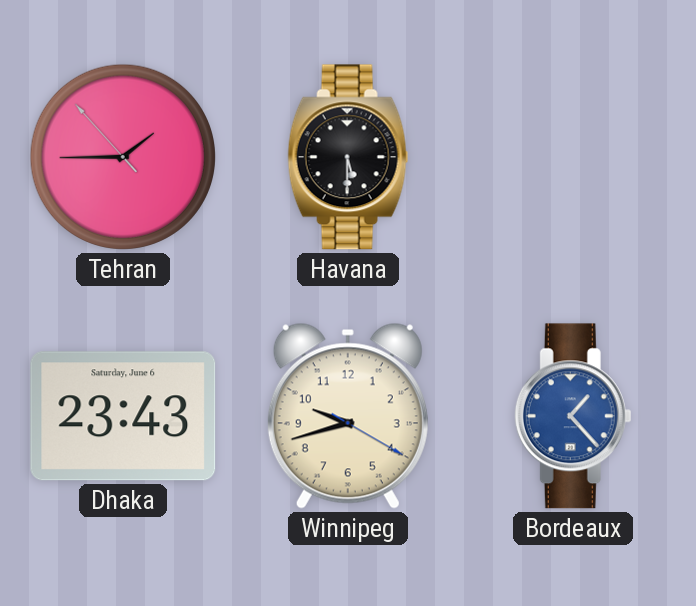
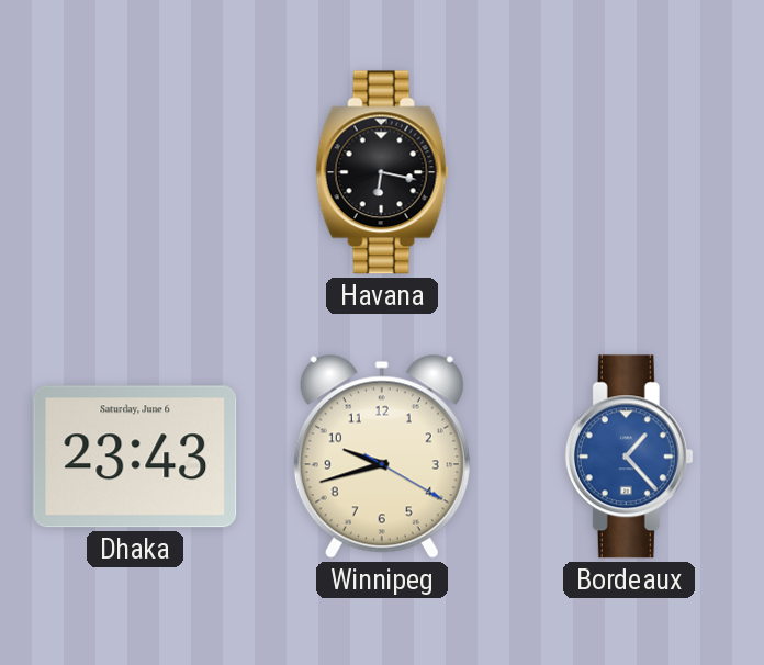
Tehran: 1:44 -> none
Havana: 5:30 -> 6:17
